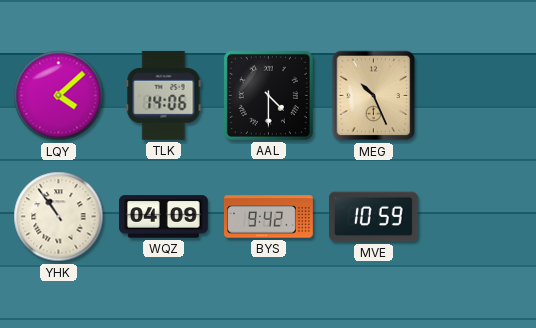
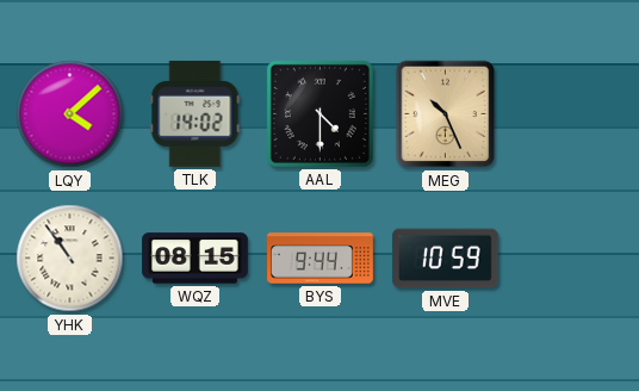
TLK: 14:06 -> 14:02
WQZ: 04:09 -> 08:15
BYS: 9:42 -> 9:44
